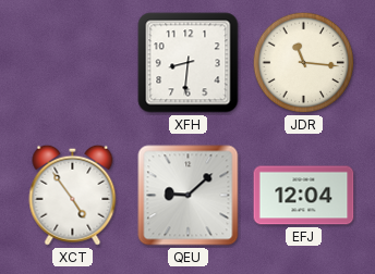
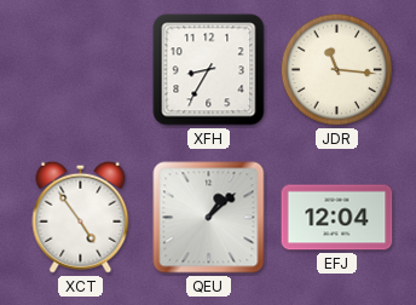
XFH: 8:31 -> 8:35
QEU: 9:08 -> 1:08
